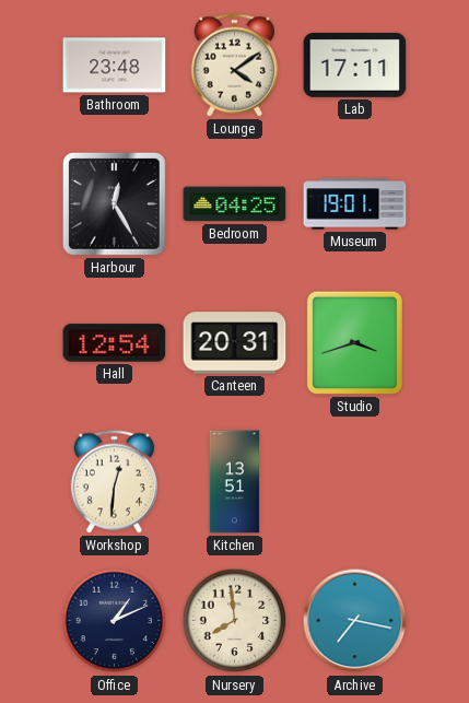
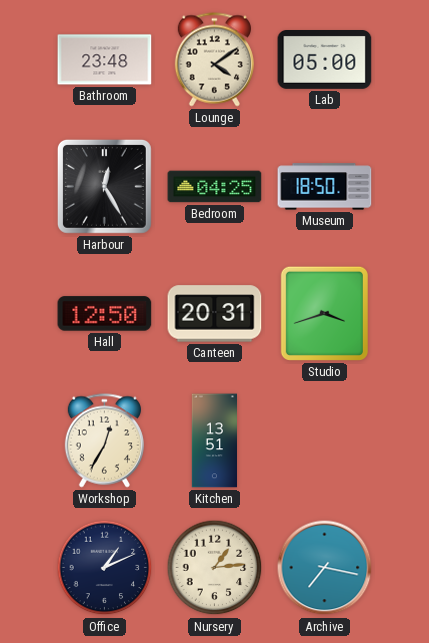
Lab: 17:11 -> 05:00
Museum: 19:01 -> 18:50
Hall: 12:54 -> 12:50
Workshop: 12:31 -> 12:35
Nursery: 7:59 -> 1:14
